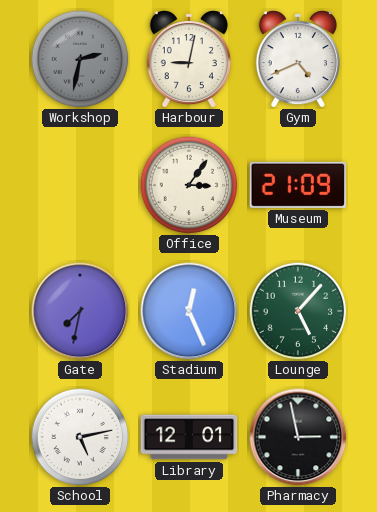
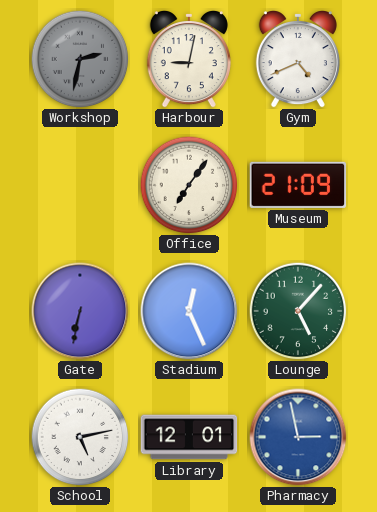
Office: 3:06 -> 7:06
Gate: 7:32 -> 6:32
Pharmacy dial: black -> blue
